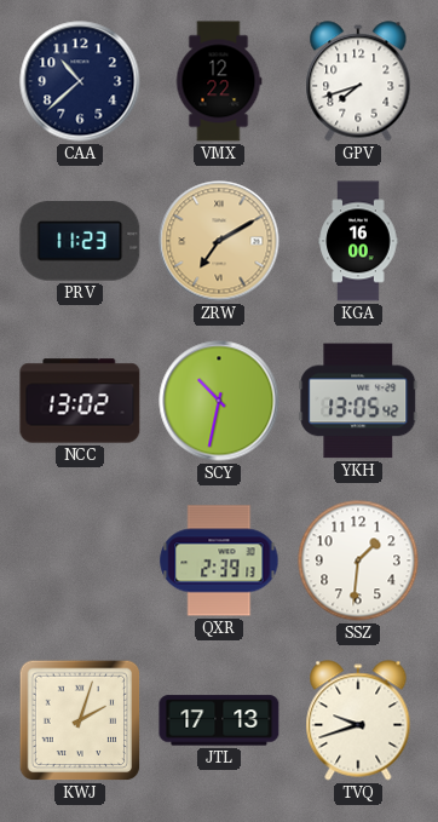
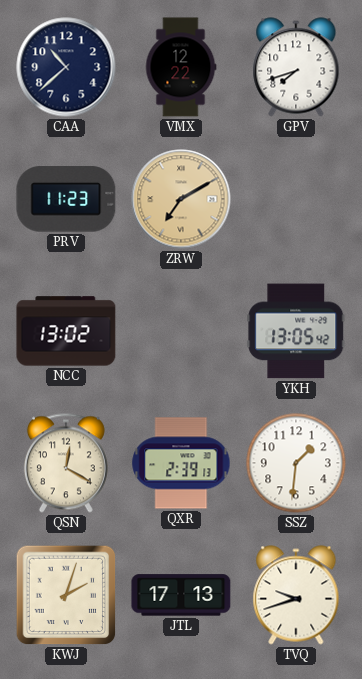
KGA: 16:00 -> none
SCY: 10:32 -> none
QSN: none -> 12:20
